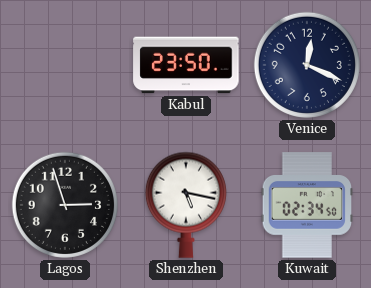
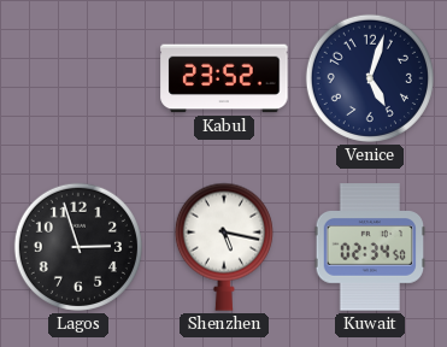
Kabul: 23:50 -> 23:52
Venice: 12:19 -> 5:03
